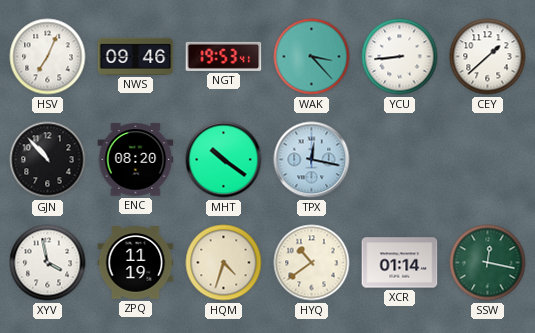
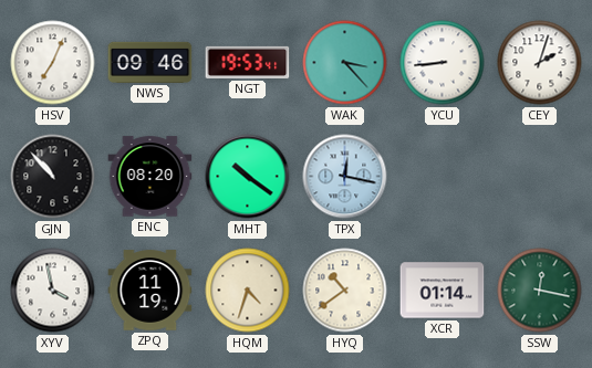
CEY: 1:38 -> 2:03
